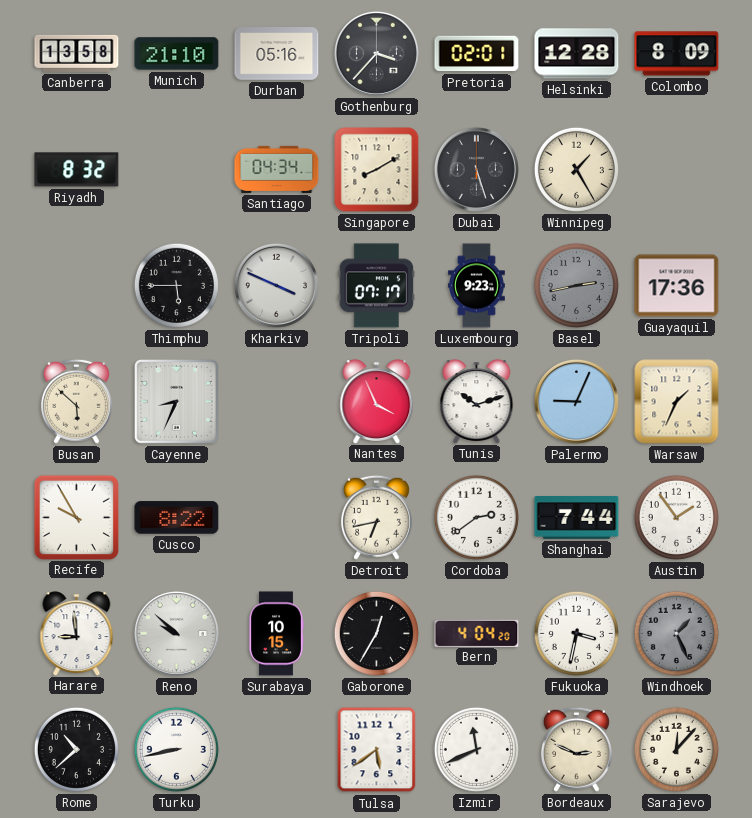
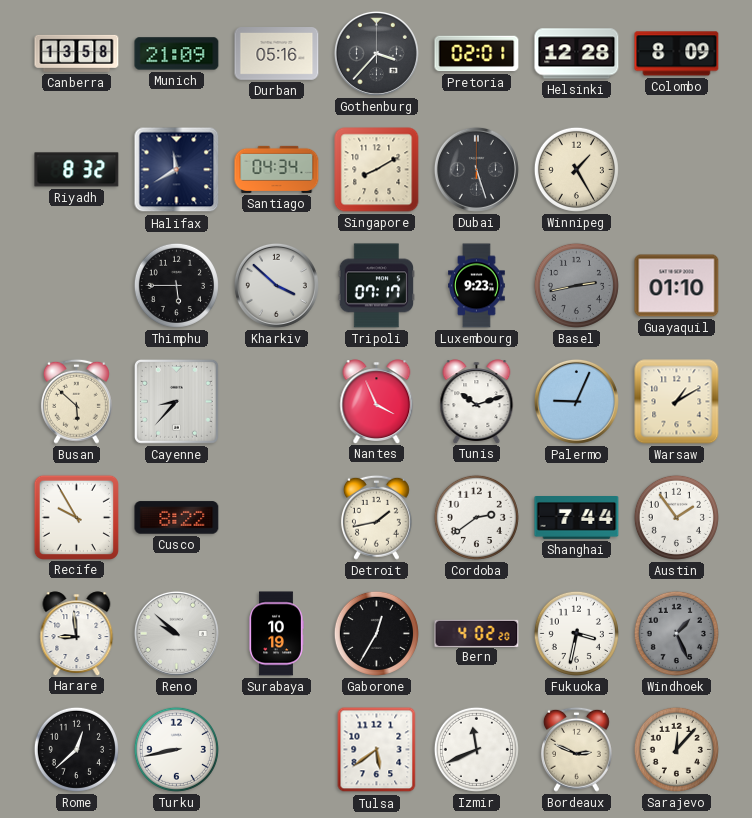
Munich: 21:10 -> 21:09
Halifax: none -> 11:40
Kharkiv: 3:49 -> 3:52
Guayaquil: 17:36 -> 01:10
Cayenne: 8:34 -> 8:37
Warsaw: 1:34 -> 1:10
Detroit: 6:43 -> 1:43
Surabaya: 10:15 -> 10:19
Bern: 4:04 -> 4:02
Rome: 10:38 -> 12:38
